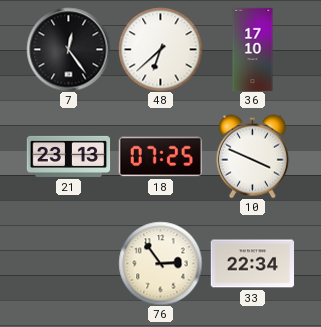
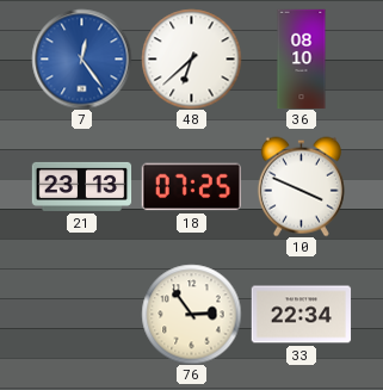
7 dial: black -> blue
36: 17:10 -> 08:10
